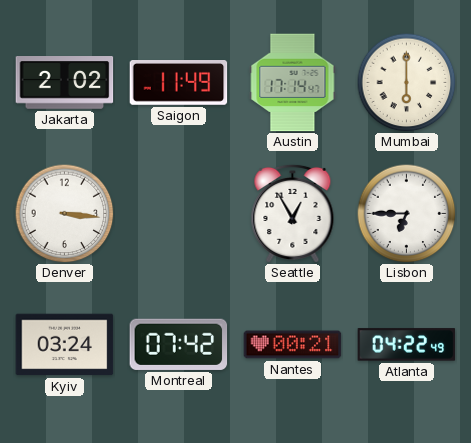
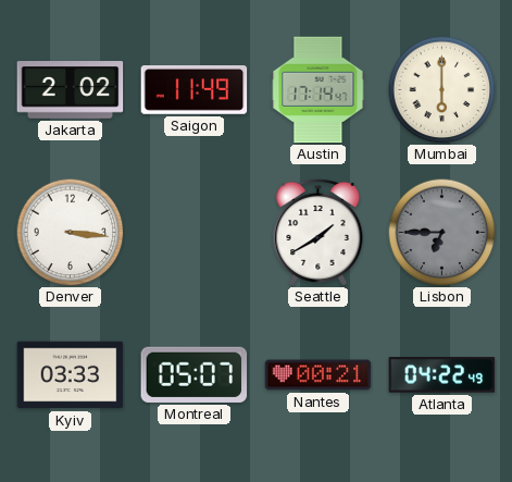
Seattle: 12:55 -> 1:40
Lisbon dial: white -> grey
Kyiv: 03:24 -> 03:33
Montreal: 07:42 -> 05:07
